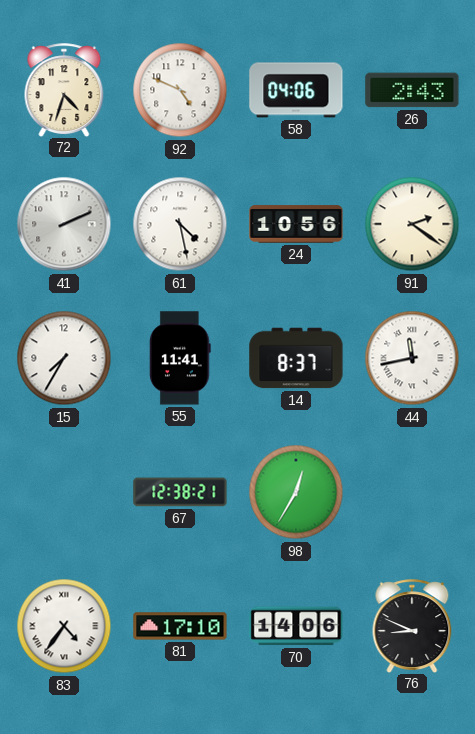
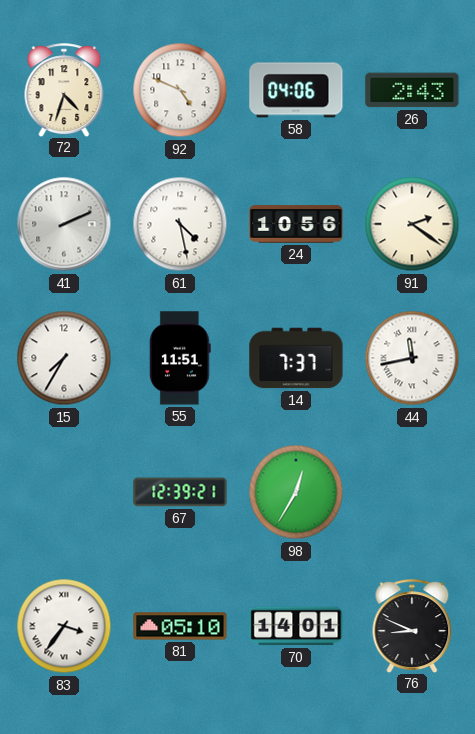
55: 11:41 -> 11:51
14: 8:37 -> 7:37
67: 12:38 -> 12:39
83: 4:36 -> 3:36
81: 17:10 -> 05:10
70: 14:06 -> 14:01
